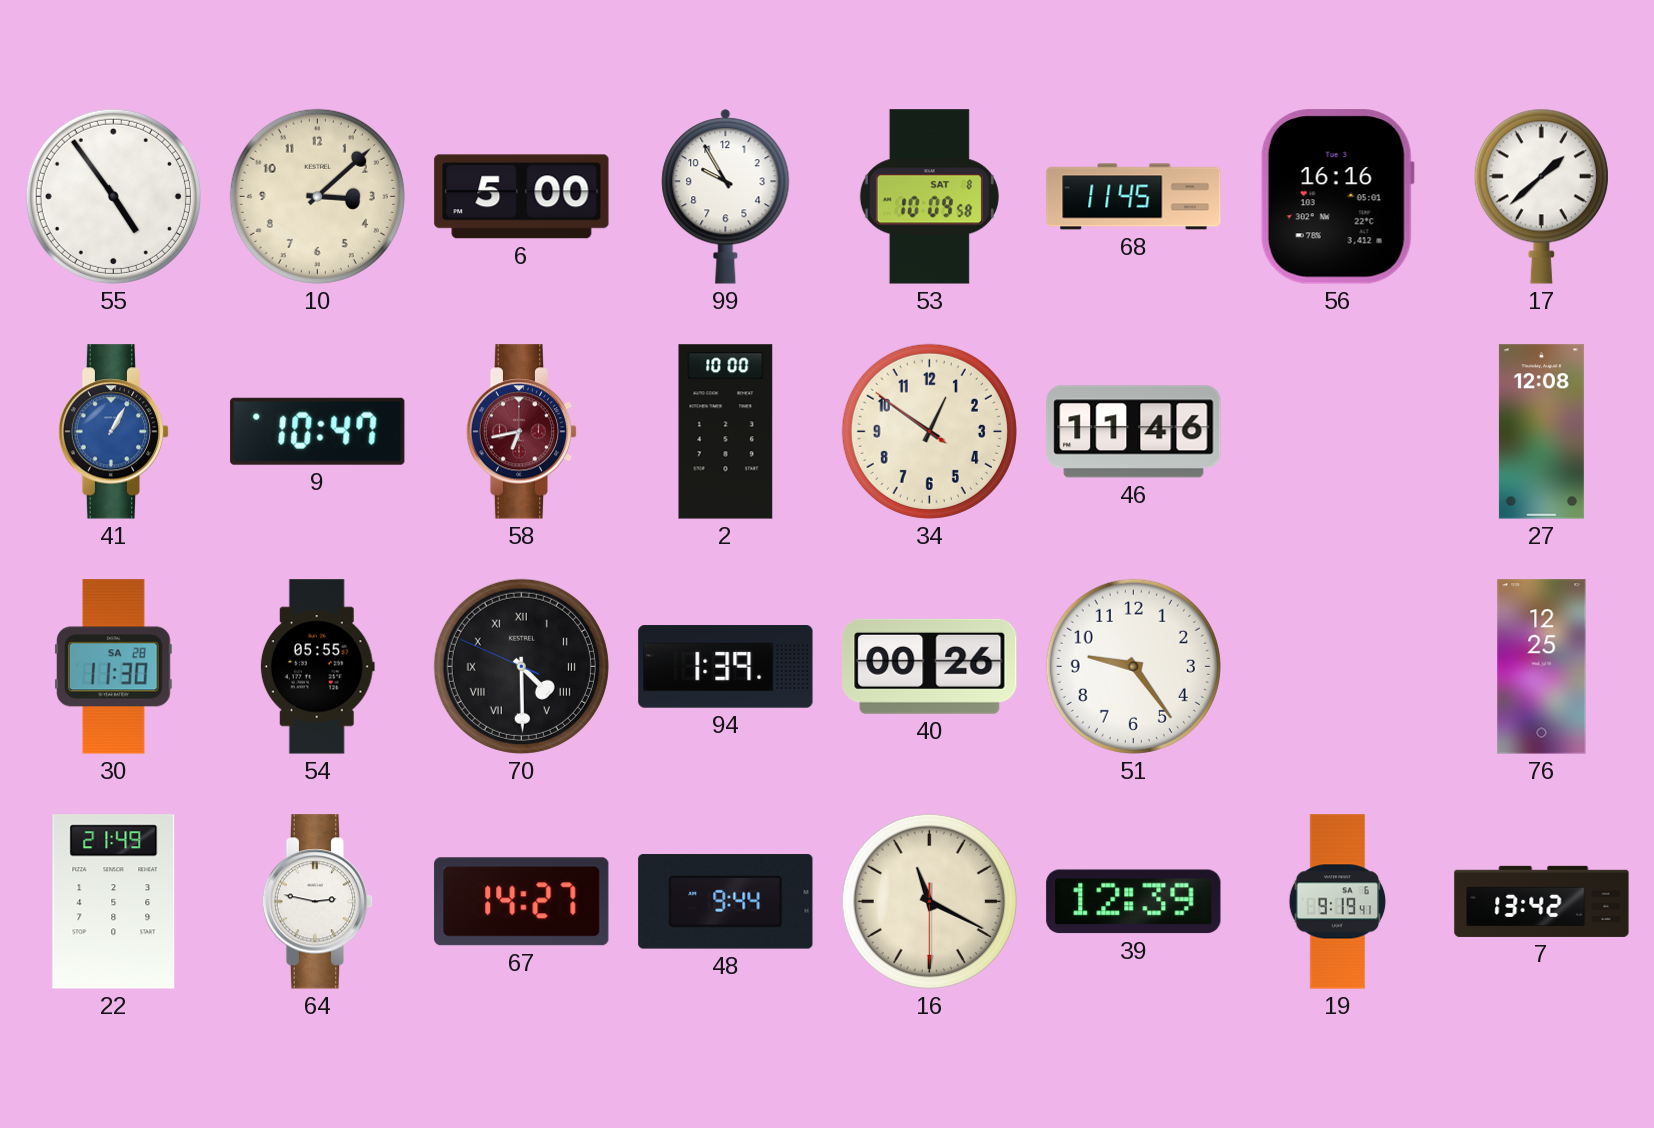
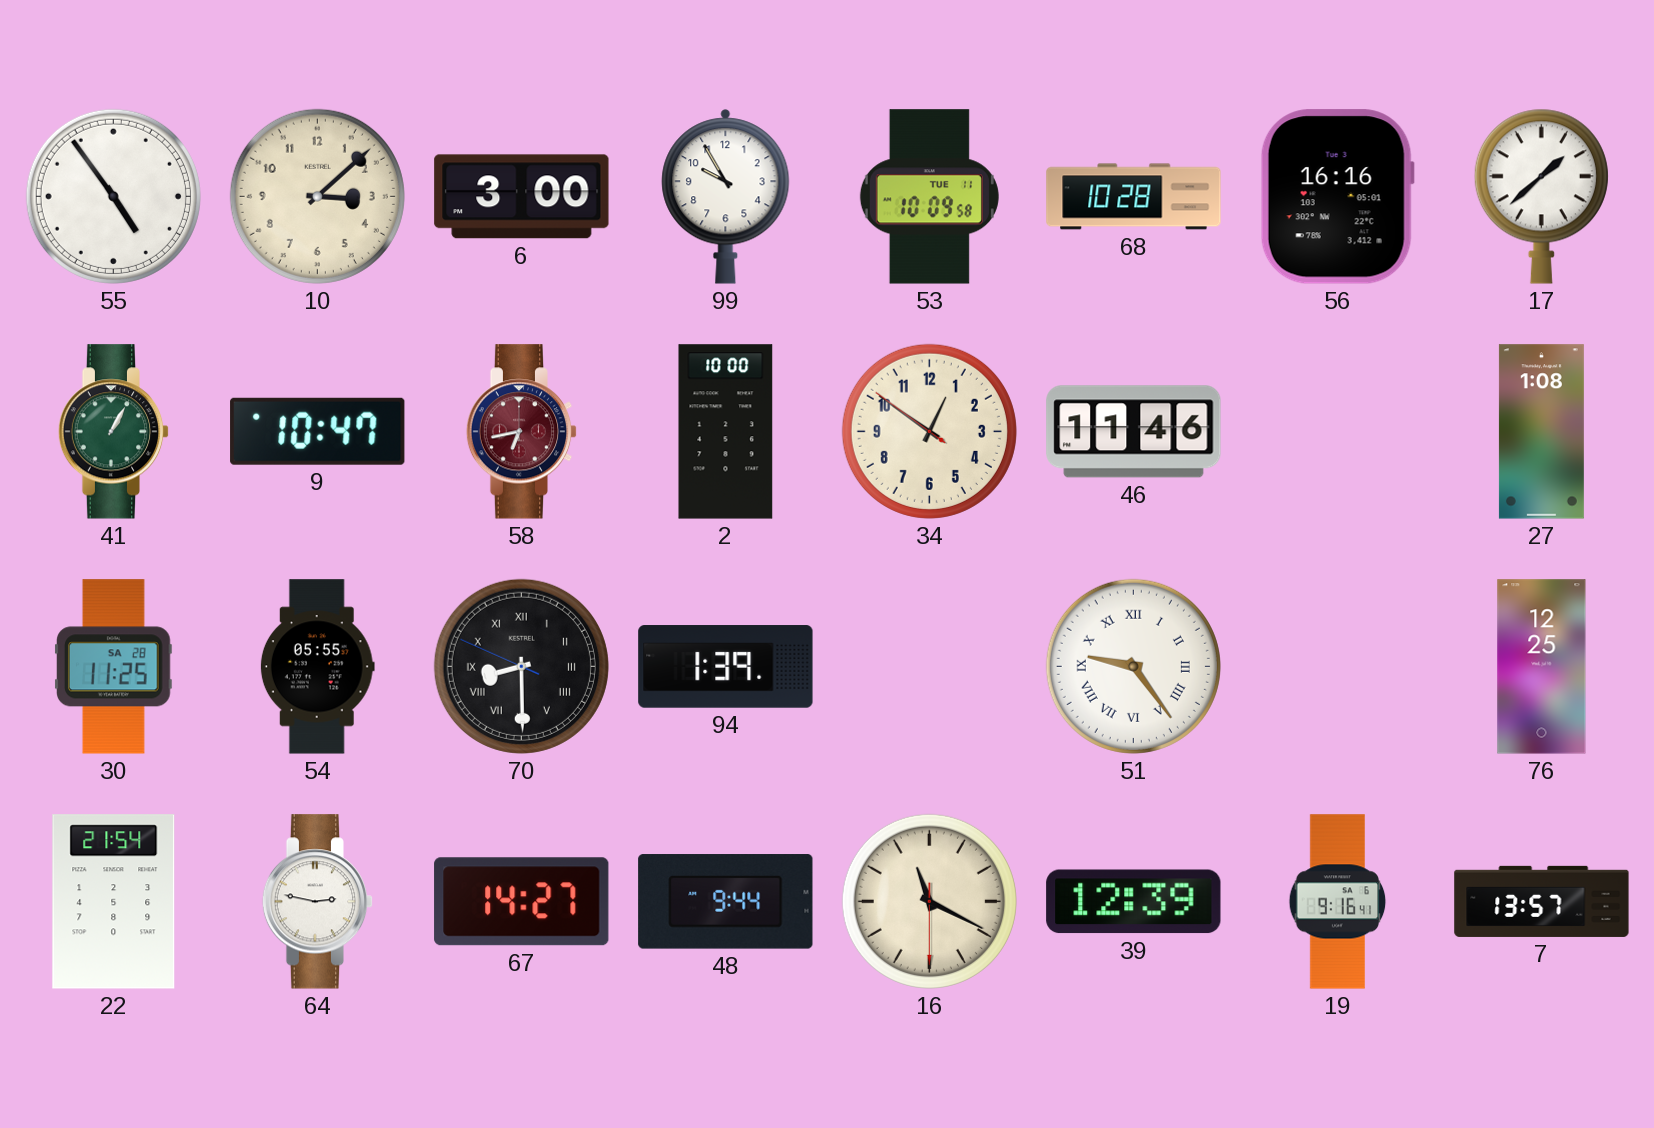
6: 5:00 -> 3:00
53 date: SAT 8 -> TUE 11
68: 11:45 -> 10:28
41 dial: blue -> green
27: 12:08 -> 1:08
30: 11:30 -> 11:25
70: 4:29 -> 8:29
40: 00:26 -> none
51 numerals: Arabic -> Roman
22: 21:49 -> 21:54
19: 9:19 -> 9:16
7: 13:42 -> 13:57
